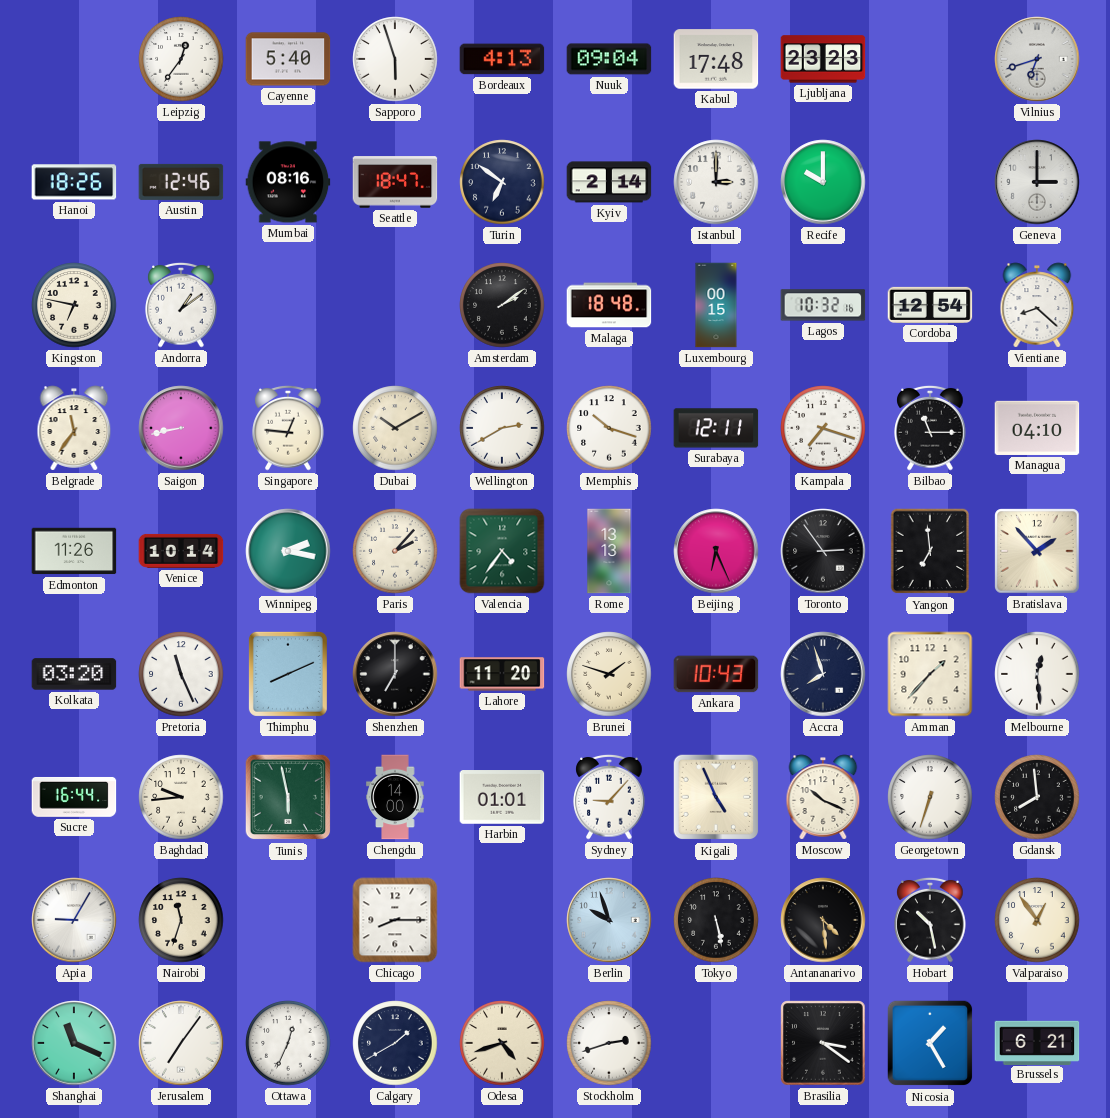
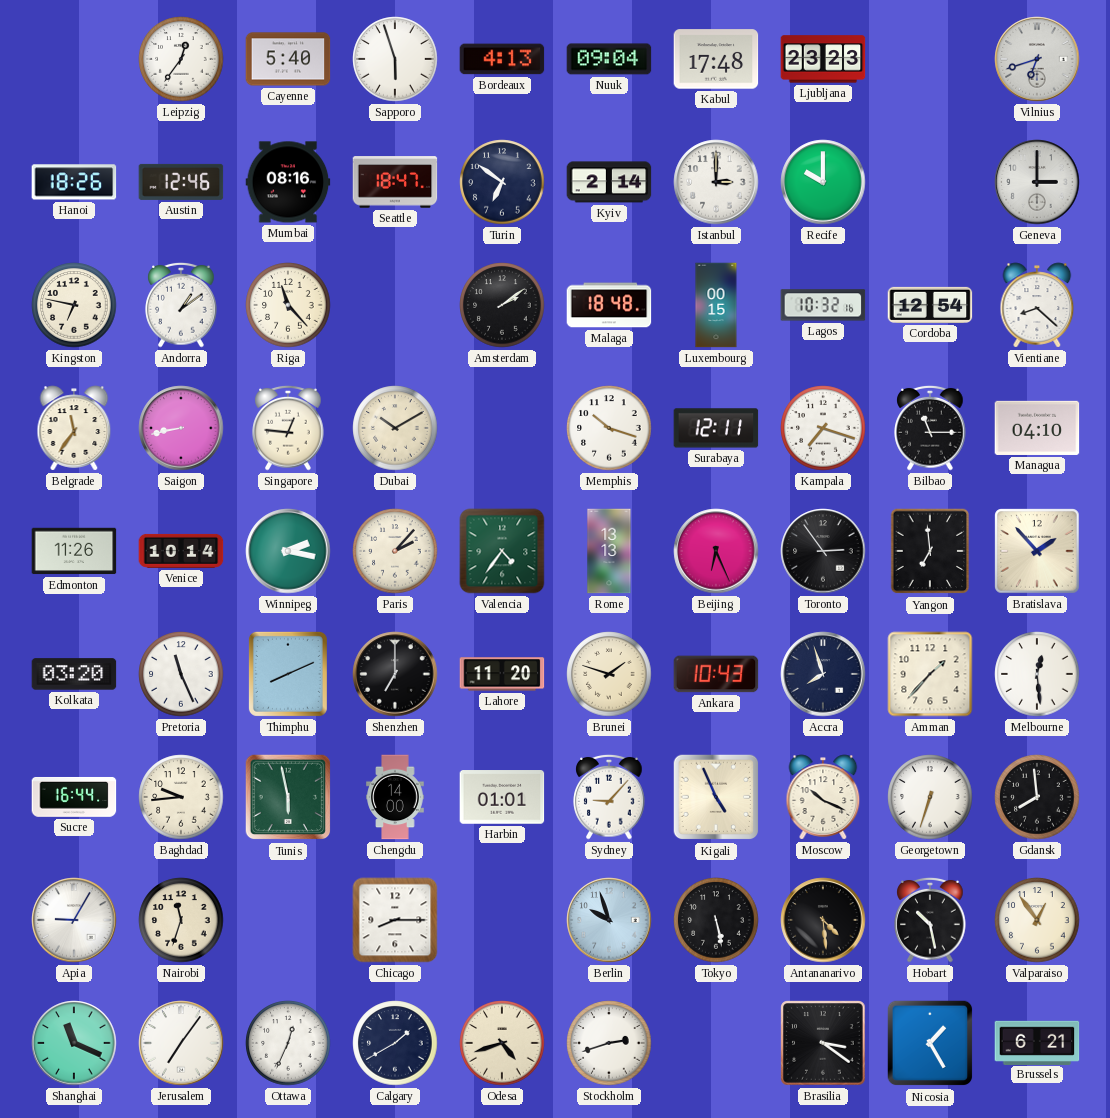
Riga: none -> 11:23
Wellington: 2:40 -> none
